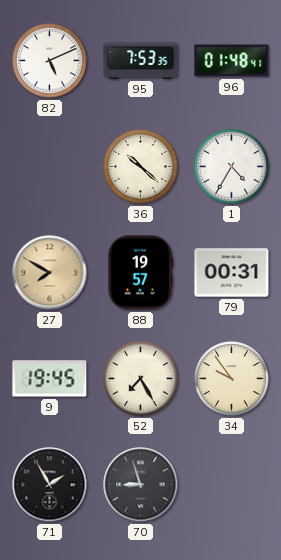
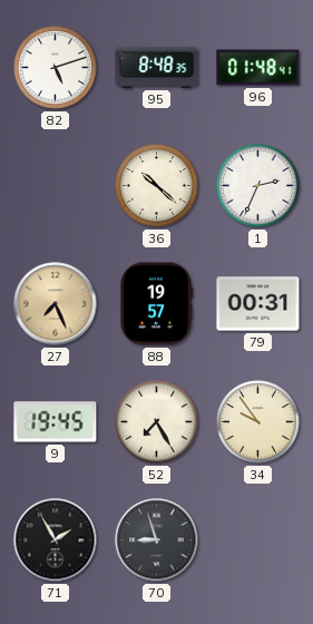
82: 5:11 -> 5:12
95: 7:53 -> 8:48
1: 4:35 -> 2:34
27: 7:50 -> 7:26
